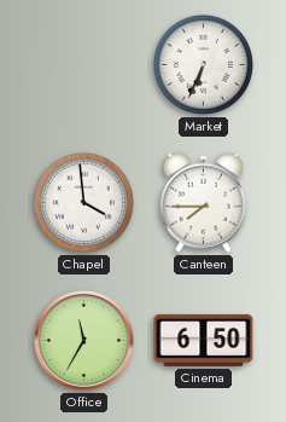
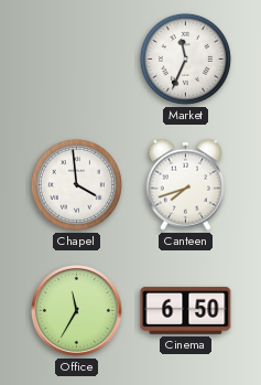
Market: 6:34 -> 11:34
Canteen: 7:45 -> 7:42
